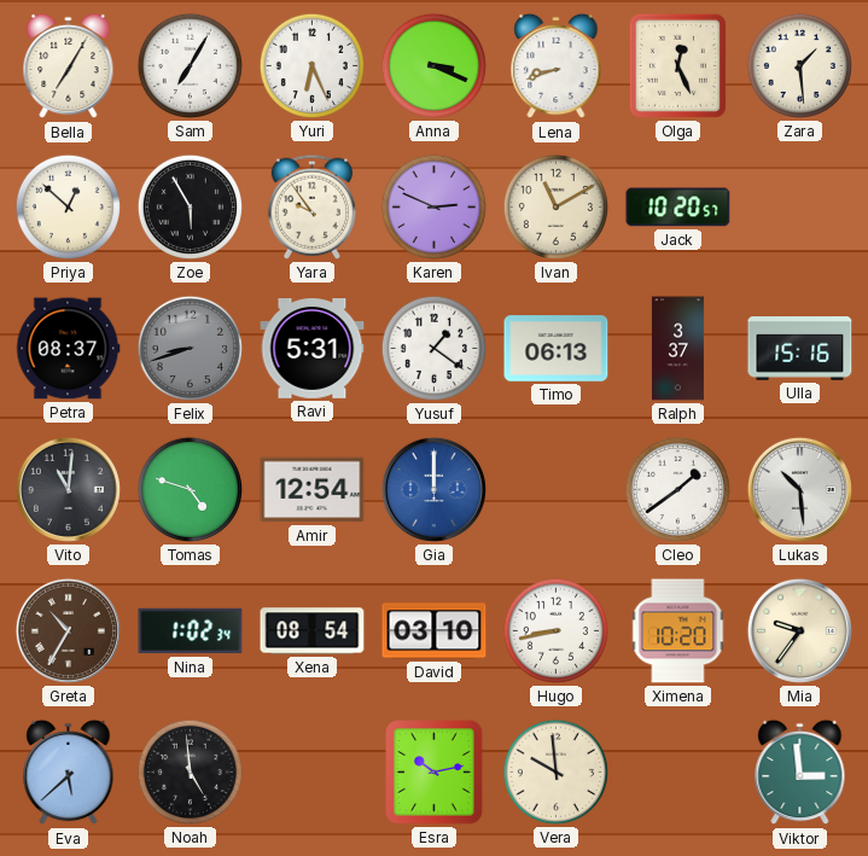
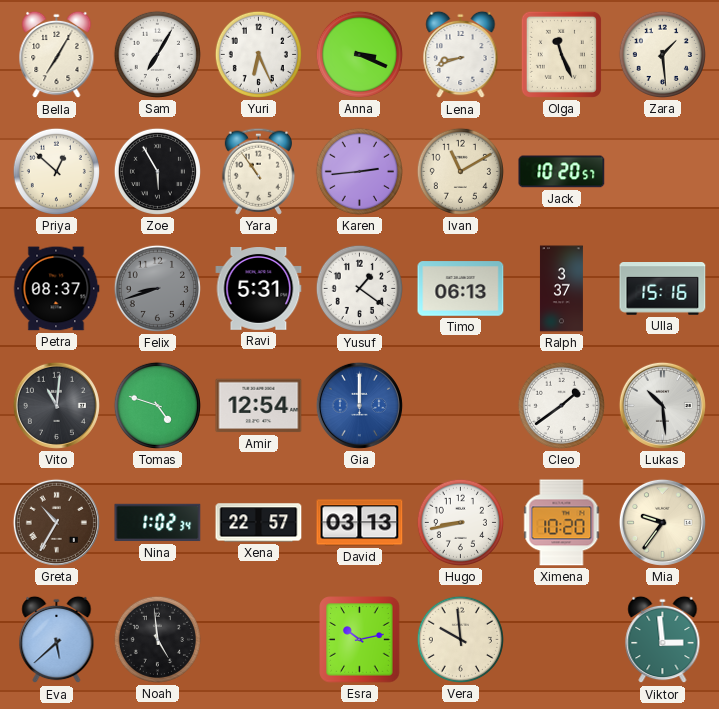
Olga: 12:26 -> 11:26
Yara: 9:54 -> 10:54
Karen: 2:49 -> 2:44
Xena: 08:54 -> 22:57
David: 03:10 -> 03:13
